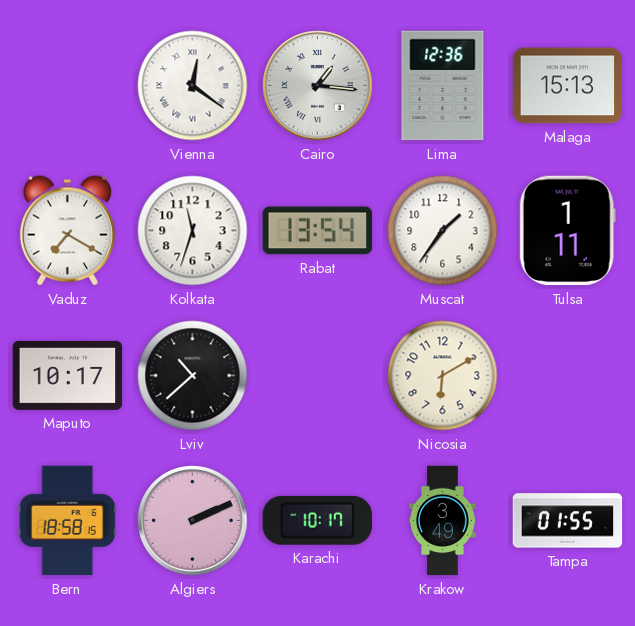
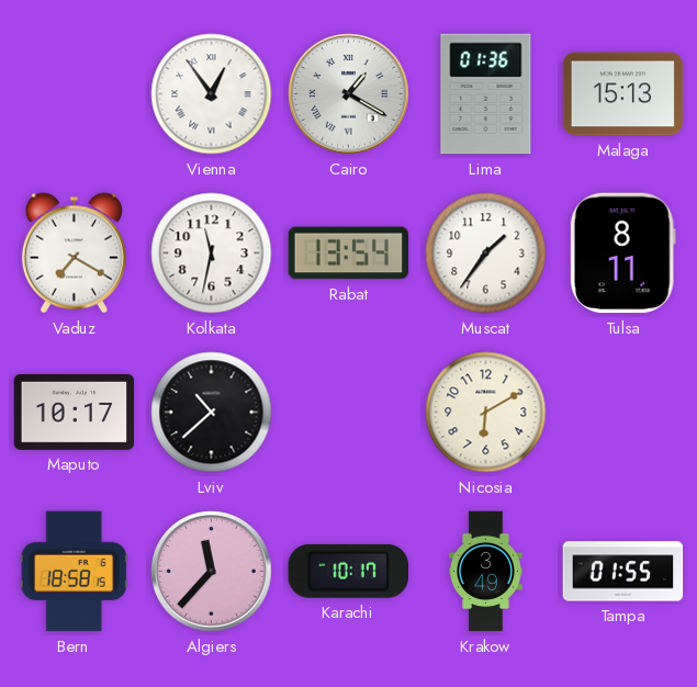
Vienna: 12:21 -> 12:54
Cairo: 1:16 -> 1:20
Lima: 12:36 -> 01:36
Kolkata: 11:33 -> 11:32
Tulsa: 1:11 -> 8:11
Algiers: 2:11 -> 11:37
